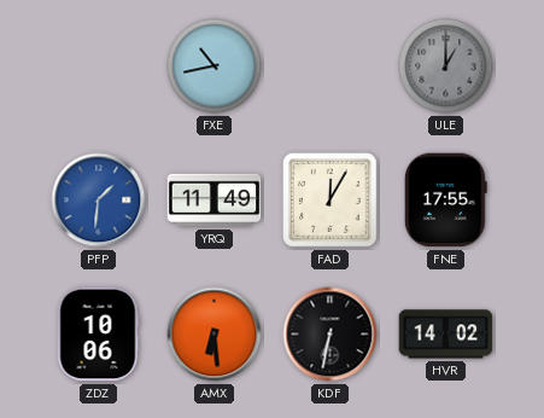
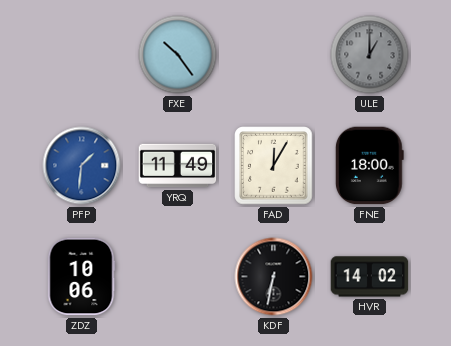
FXE: 10:43 -> 10:24
FNE: 17:55 -> 18:00
AMX: 6:29 -> none
